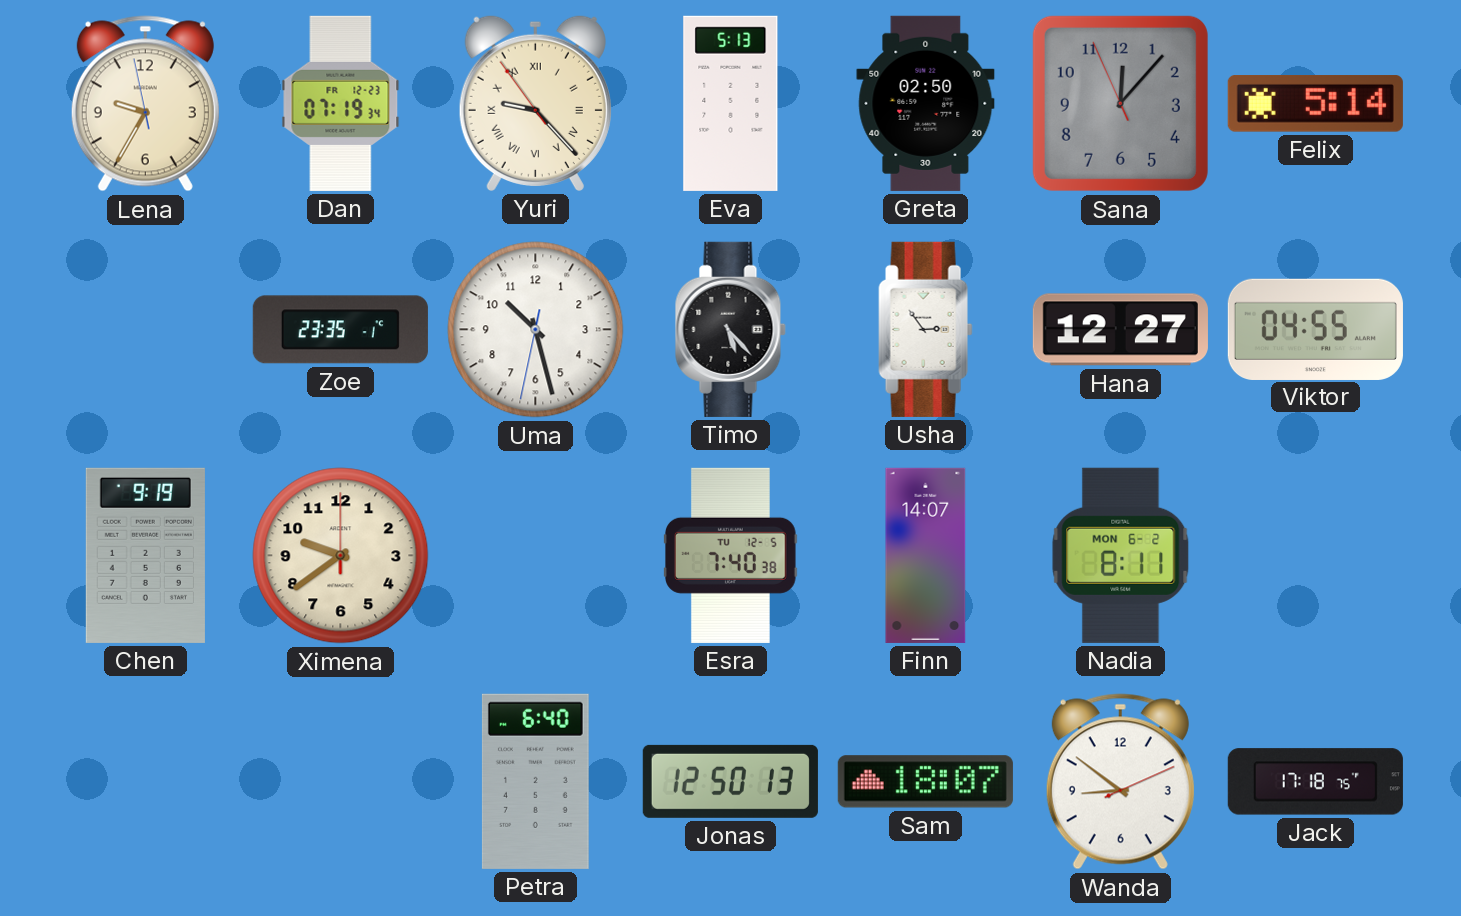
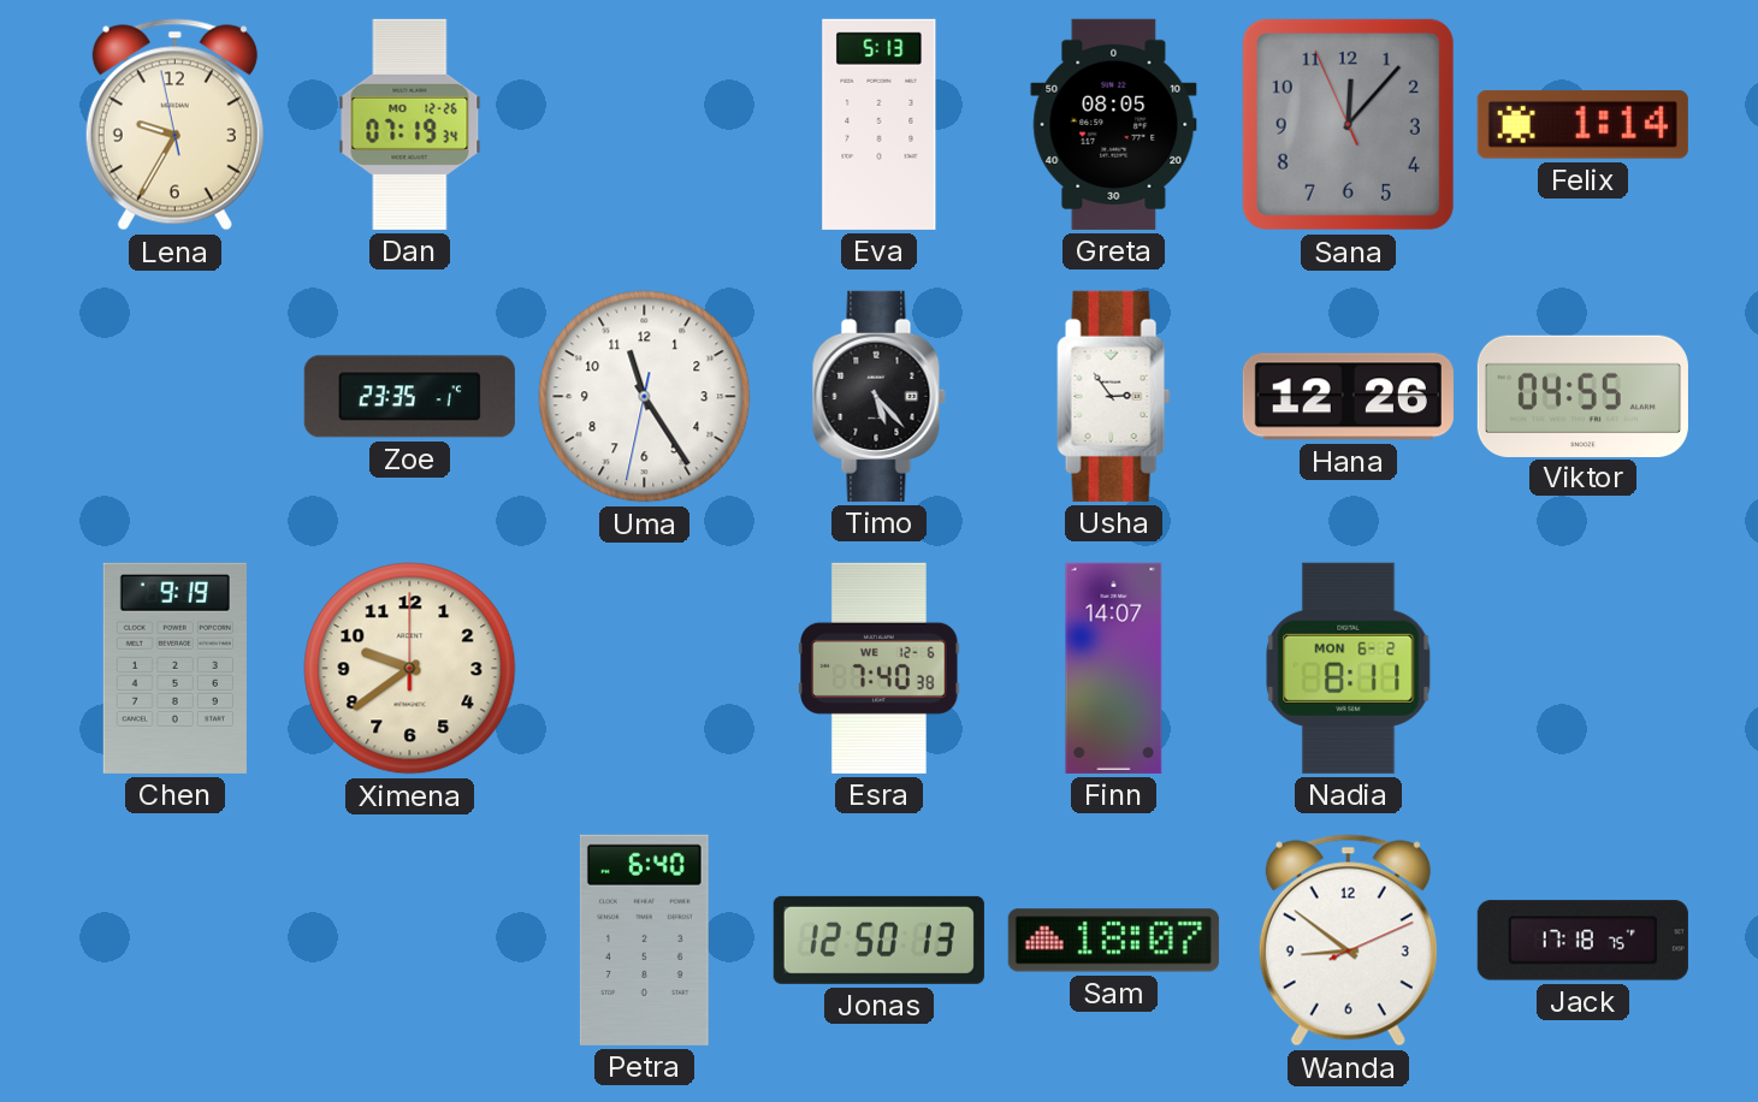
Dan date: FR 12-23 -> MO 12-26
Yuri: 9:22 -> none
Greta: 02:50 -> 08:05
Felix: 5:14 -> 1:14
Uma: 10:27 -> 11:24
Hana: 12:27 -> 12:26
Esra date: TU 12-5 -> WE 12-6
